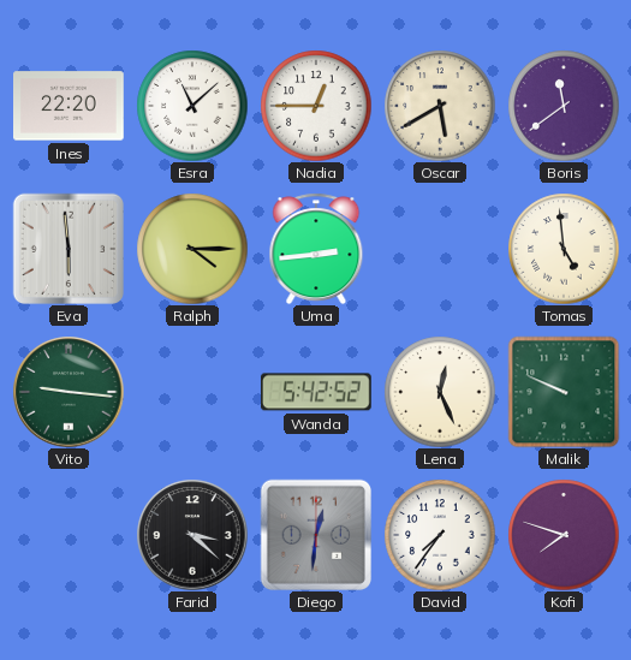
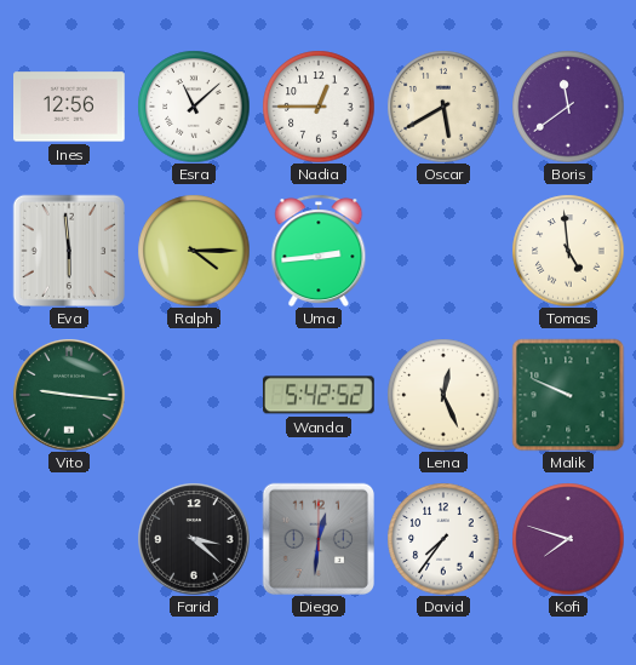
Ines: 22:20 -> 12:56
